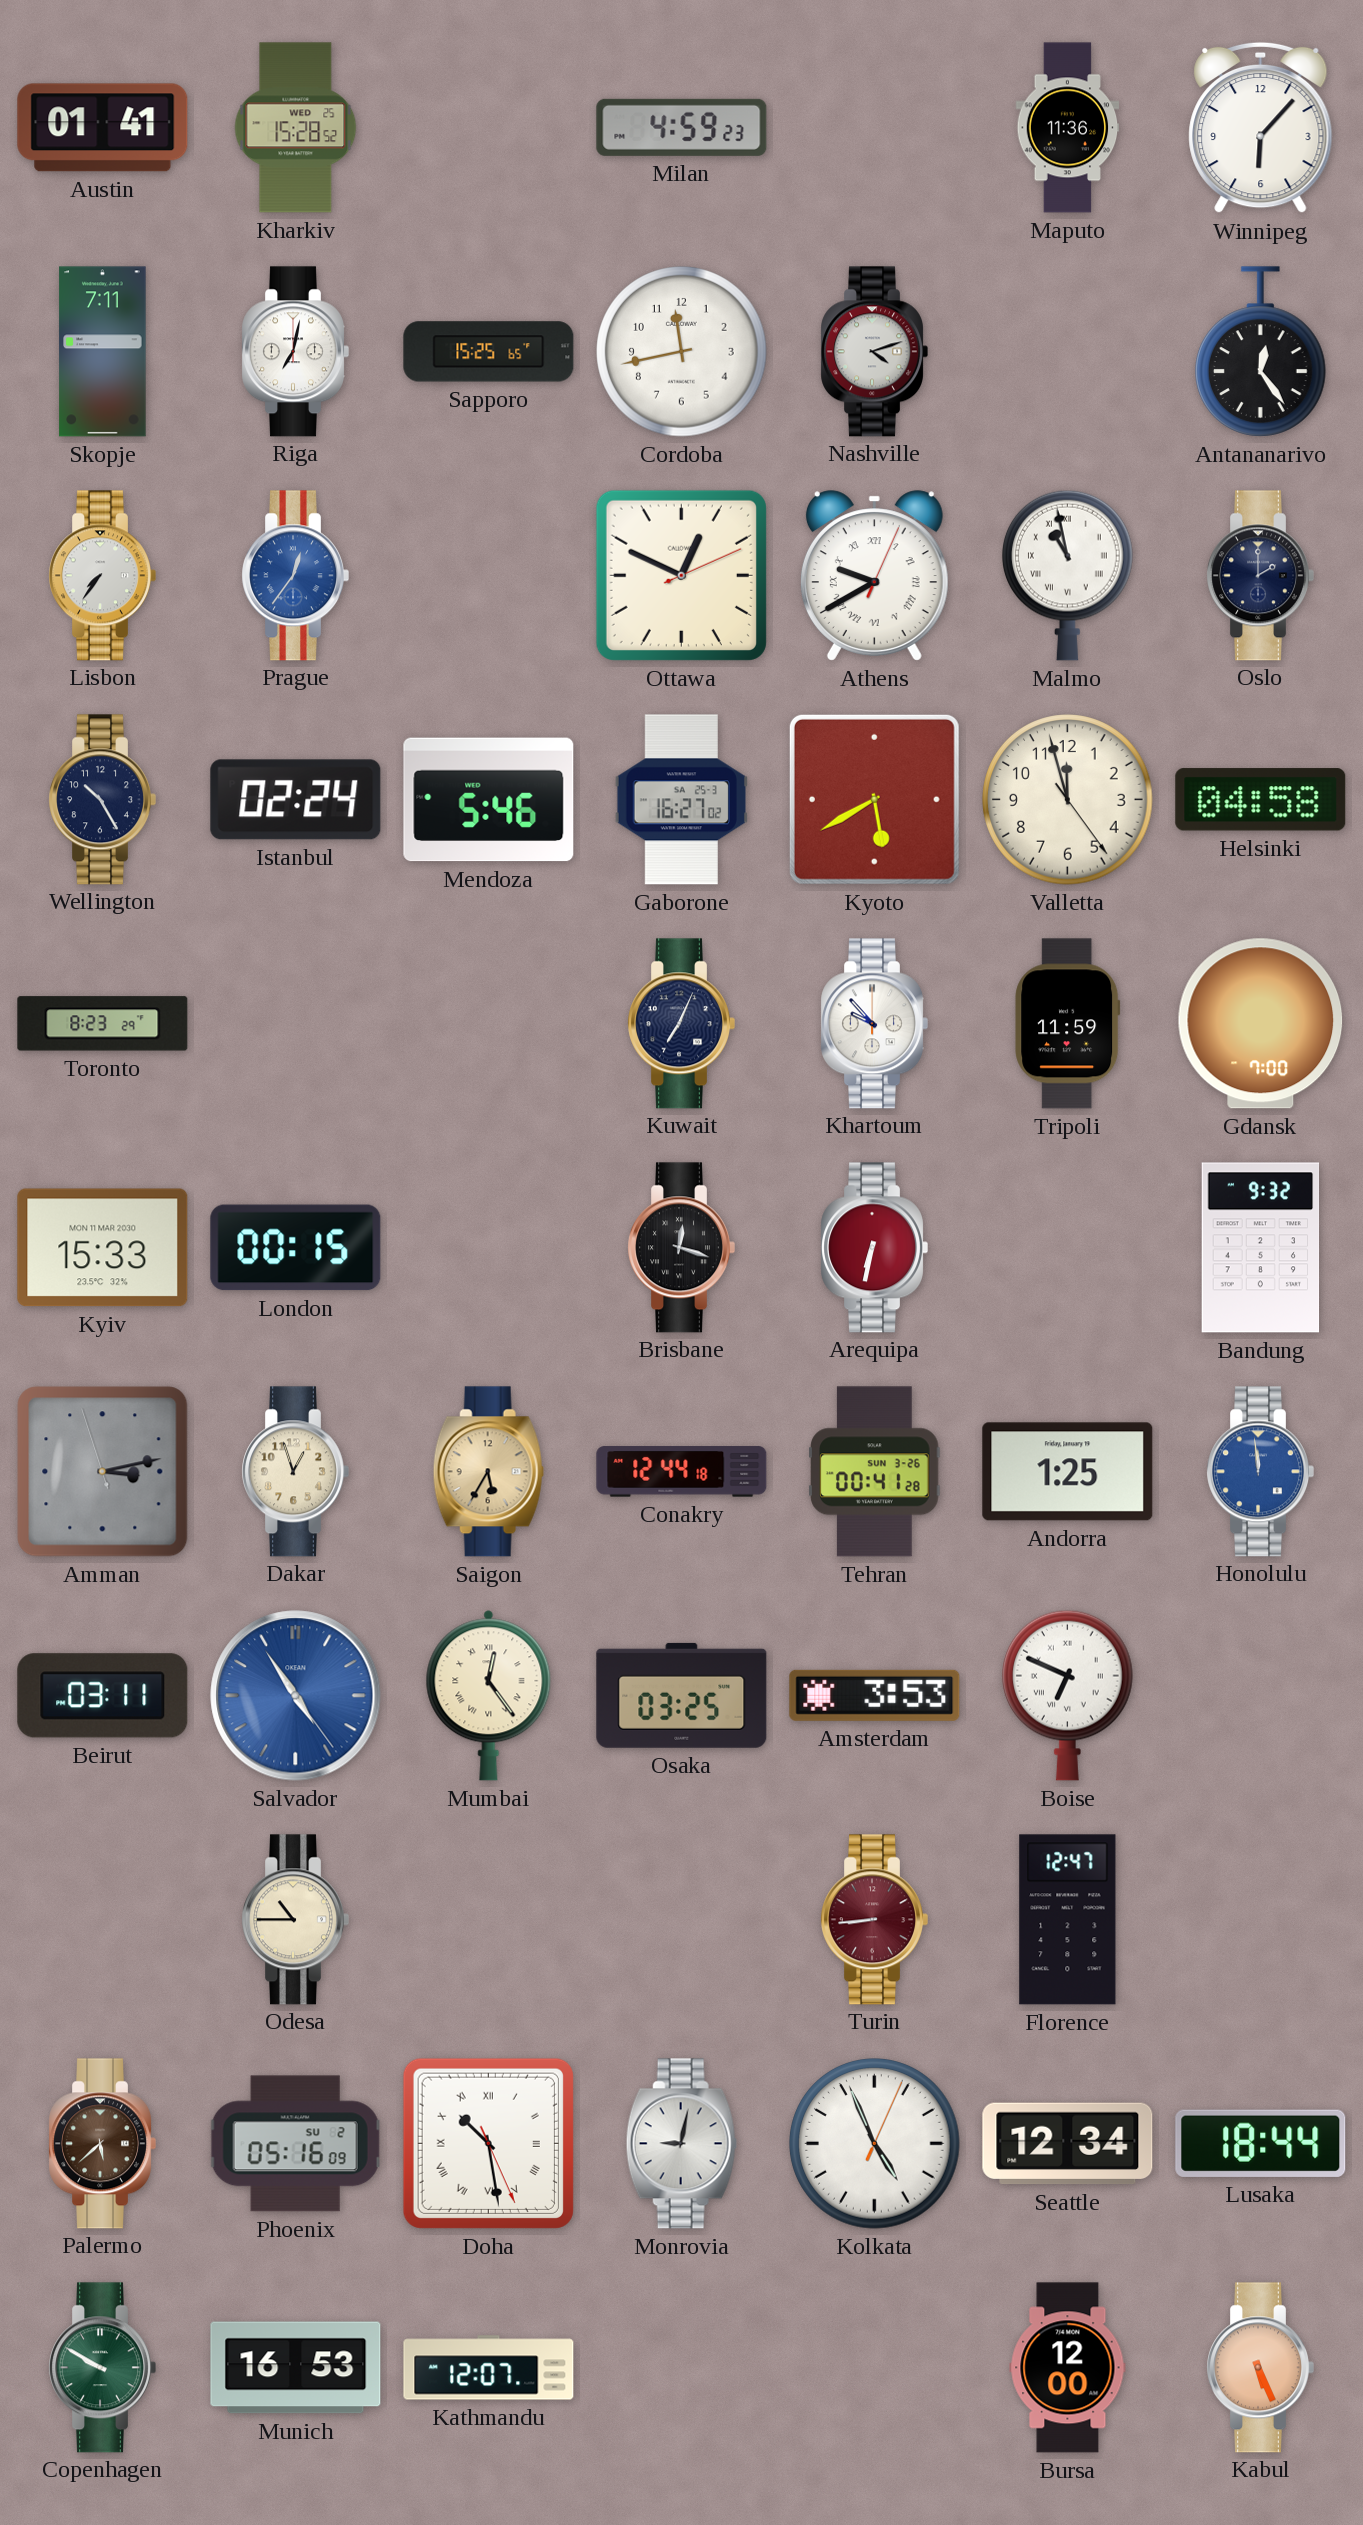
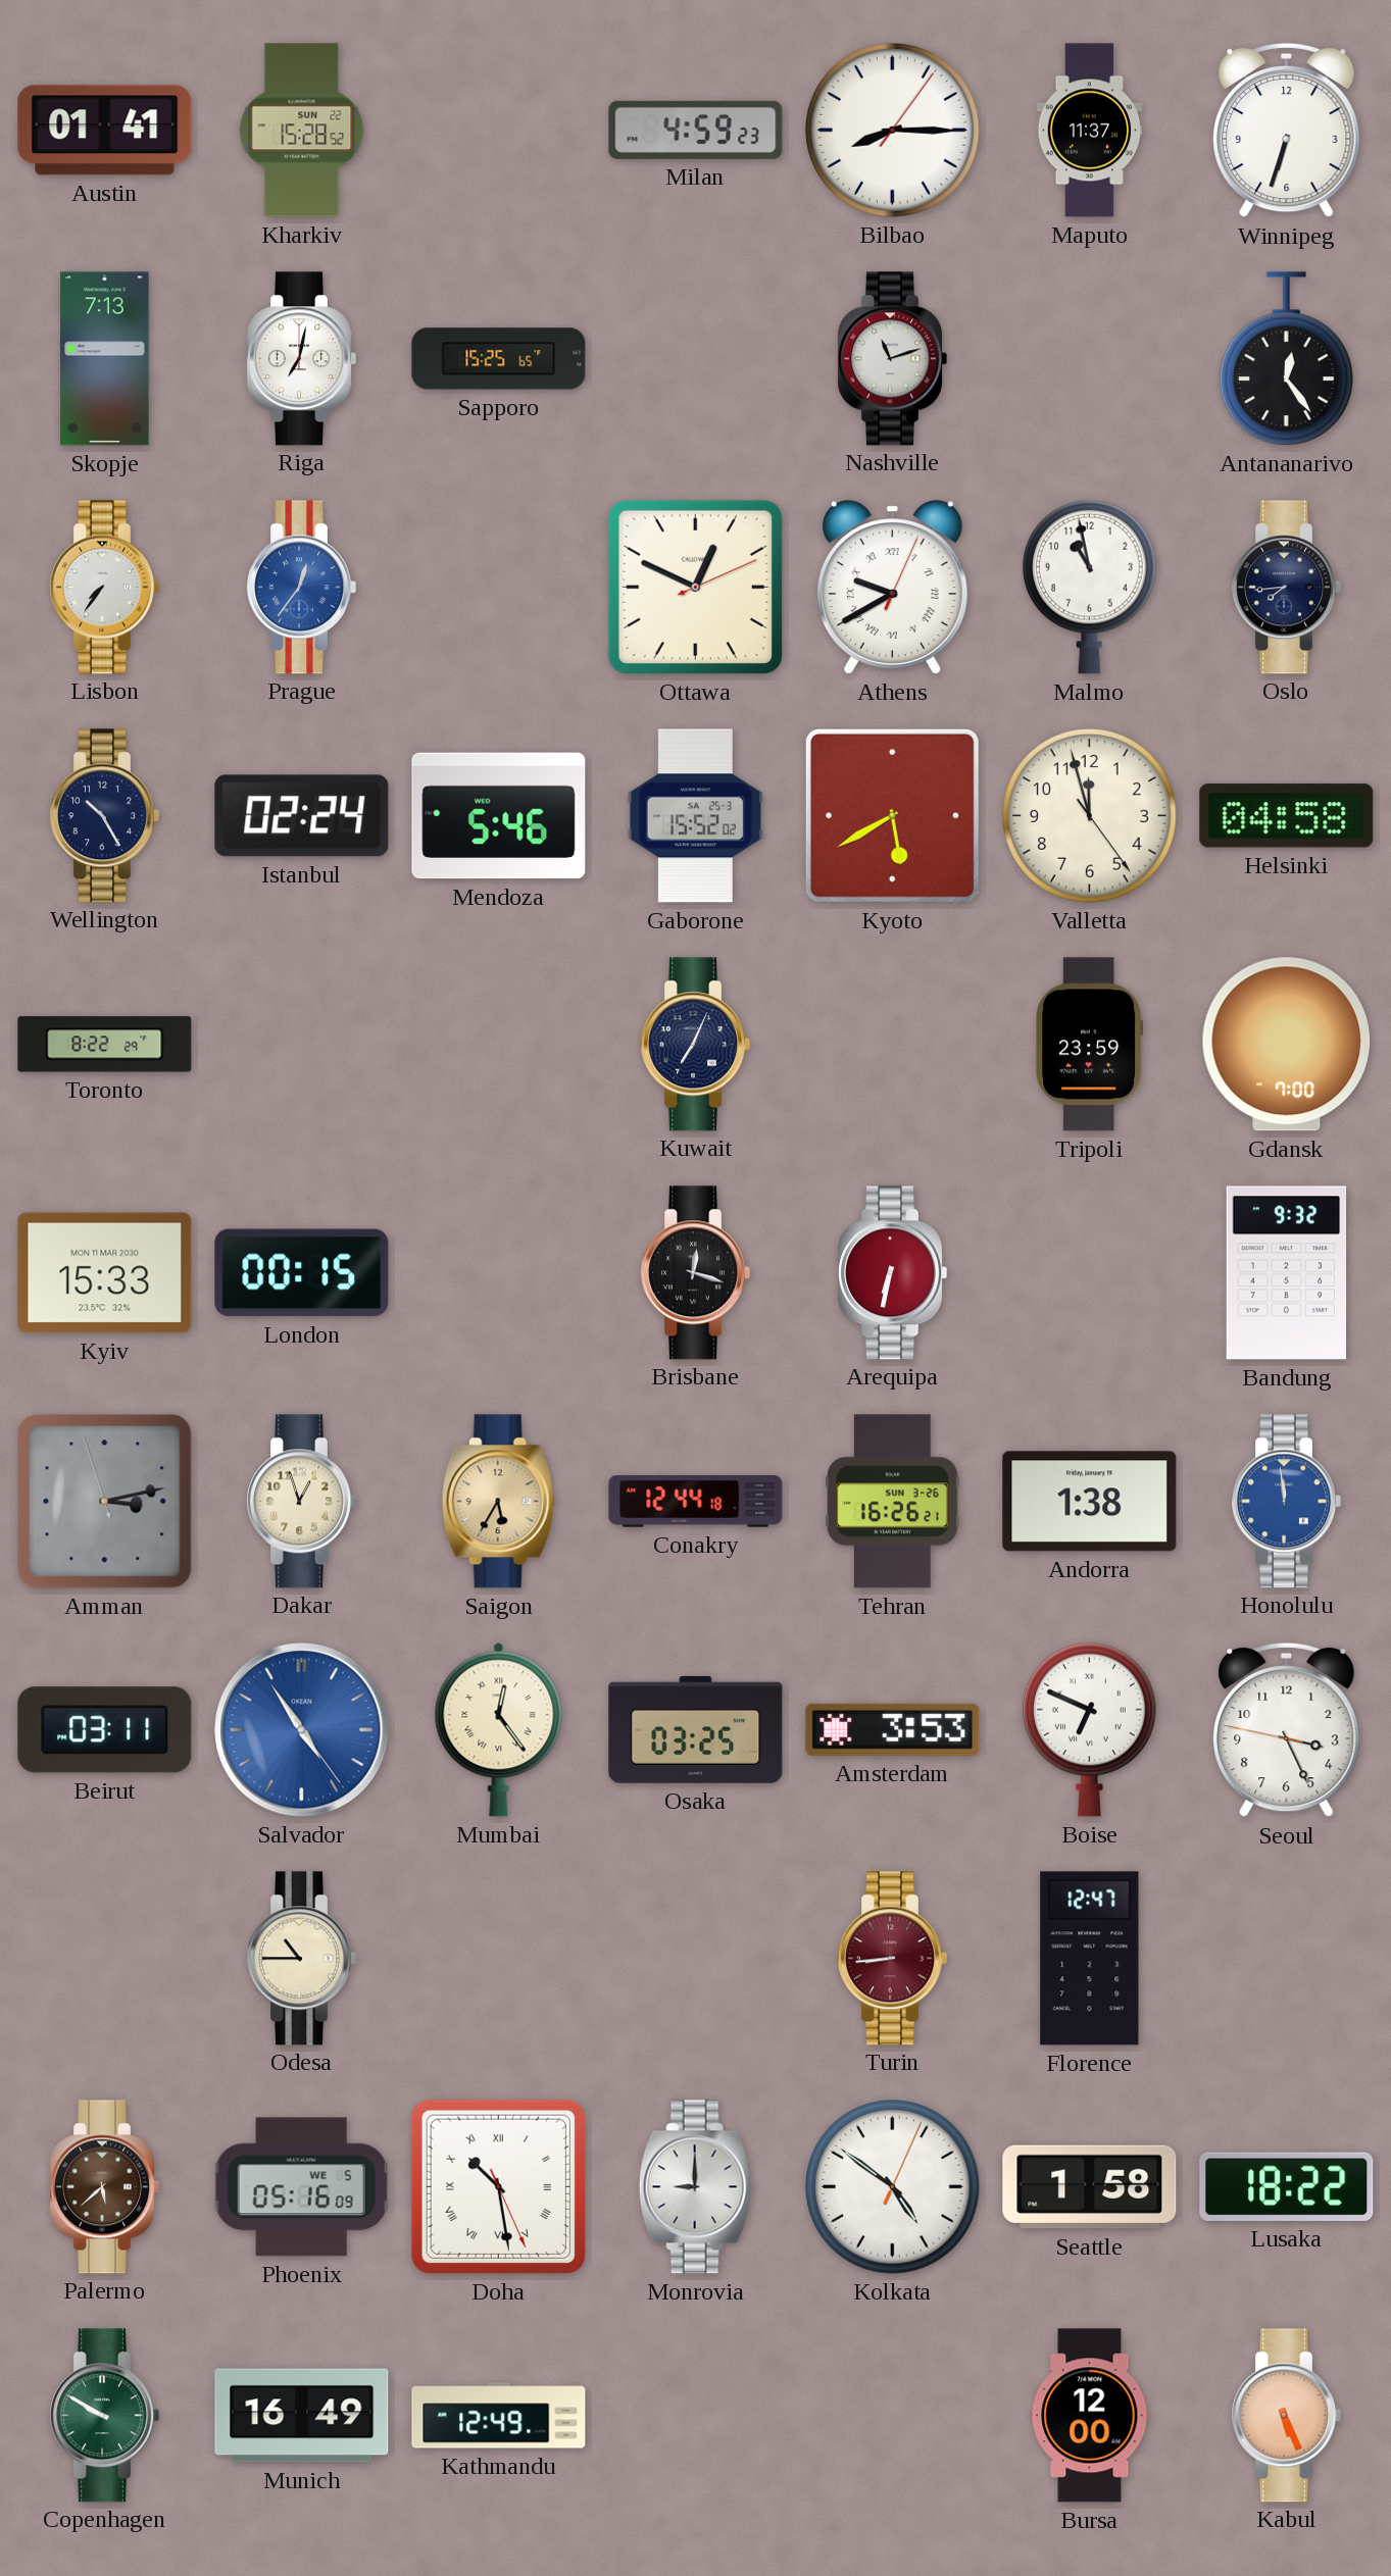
Kharkiv date: WED 25 -> SUN 22
Bilbao: none -> 8:15
Maputo: 11:36 -> 11:37
Winnipeg: 6:07 -> 6:33
Skopje: 7:11 -> 7:13
Cordoba: 11:43 -> none
Nashville: 4:12 -> 11:12
Malmo numerals: Roman -> Arabic
Oslo: 2:00 -> 7:44
Gaborone: 16:27 -> 15:52
Toronto: 8:23 -> 8:22
Khartoum: 9:53 -> none
Tripoli: 11:59 -> 23:59
Tehran: 00:41 -> 16:26
Andorra: 1:25 -> 1:38
Seoul: none -> 3:25
Phoenix date: SU 2 -> WE 5
Monrovia: 9:02 -> 9:00
Kolkata: 4:56 -> 4:51
Seattle: 12:34 -> 1:58
Lusaka: 18:44 -> 18:22
Munich: 16:53 -> 16:49
Kathmandu: 12:07 -> 12:49
